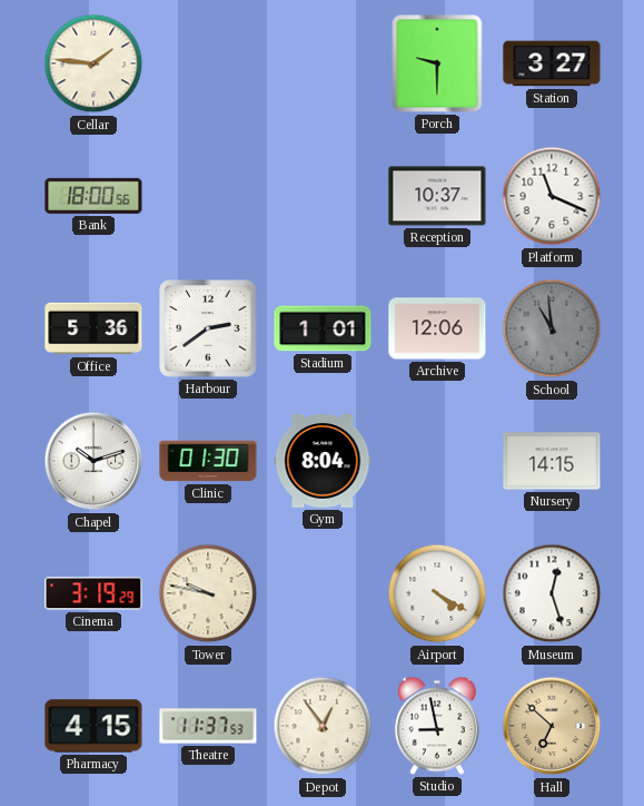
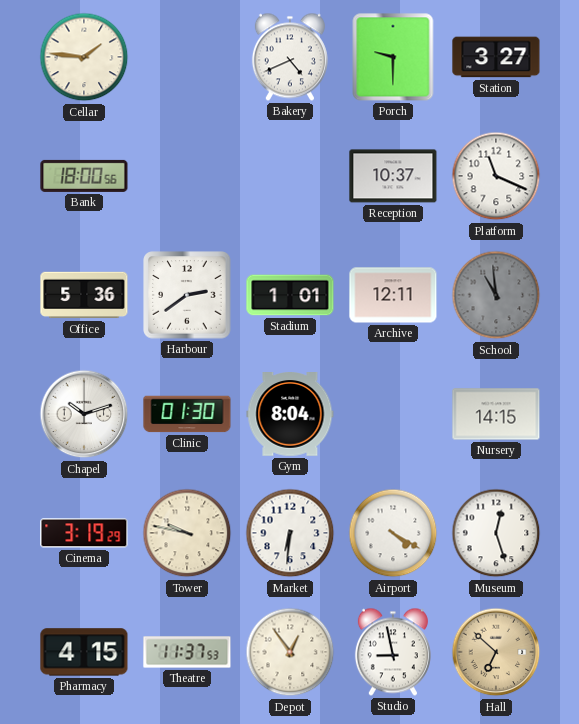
Bakery: none -> 4:41
Archive: 12:06 -> 12:11
Market: none -> 6:31
